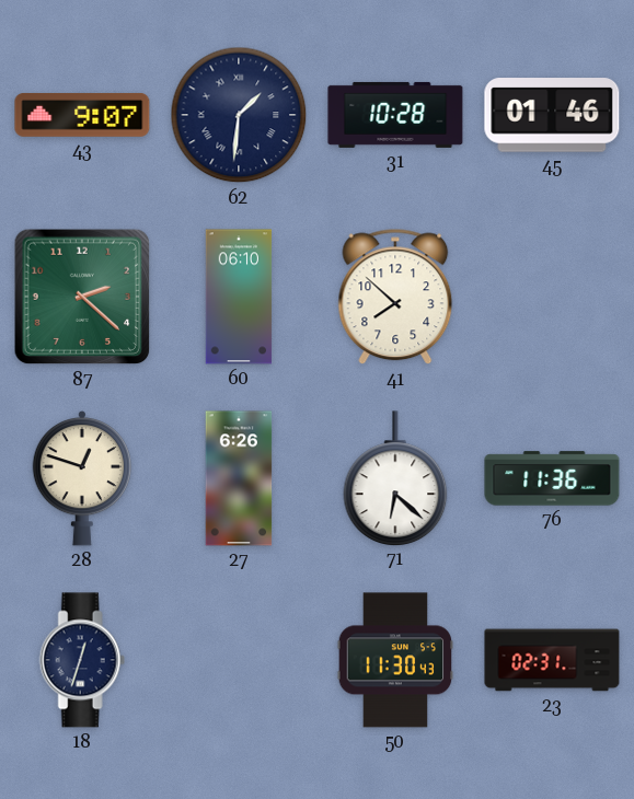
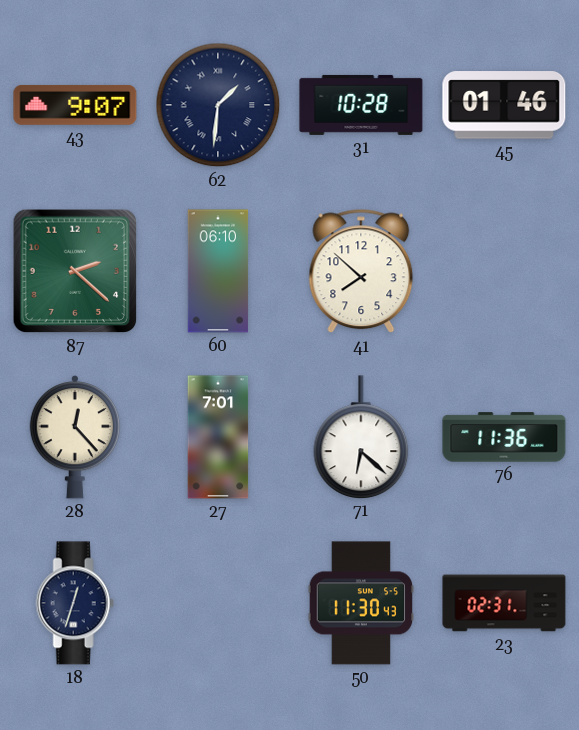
28: 12:48 -> 12:23
27: 6:26 -> 7:01
